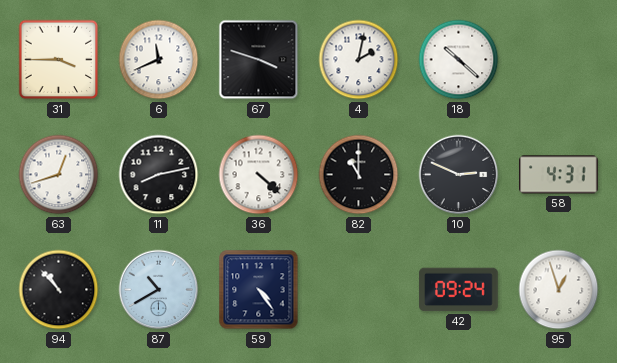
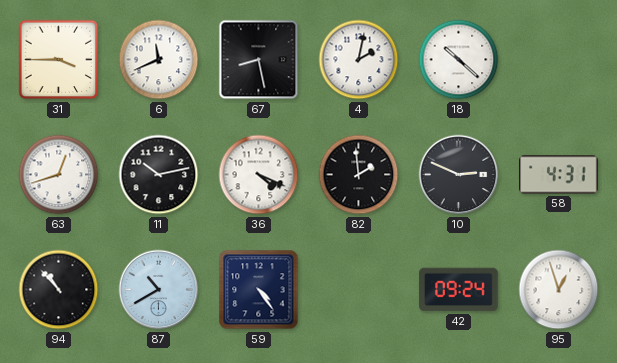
67: 3:48 -> 8:28
11: 8:13 -> 10:13
36: 4:22 -> 4:19
82: 11:00 -> 1:59
